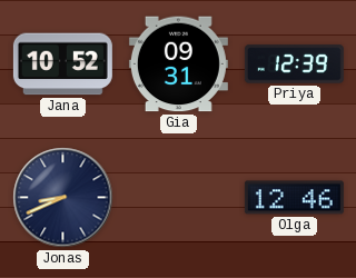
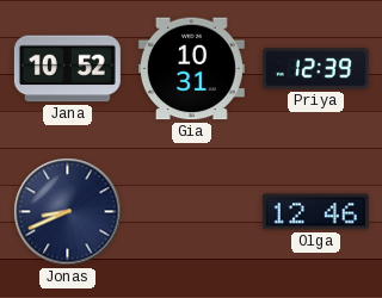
Gia: 09:31 -> 10:31
